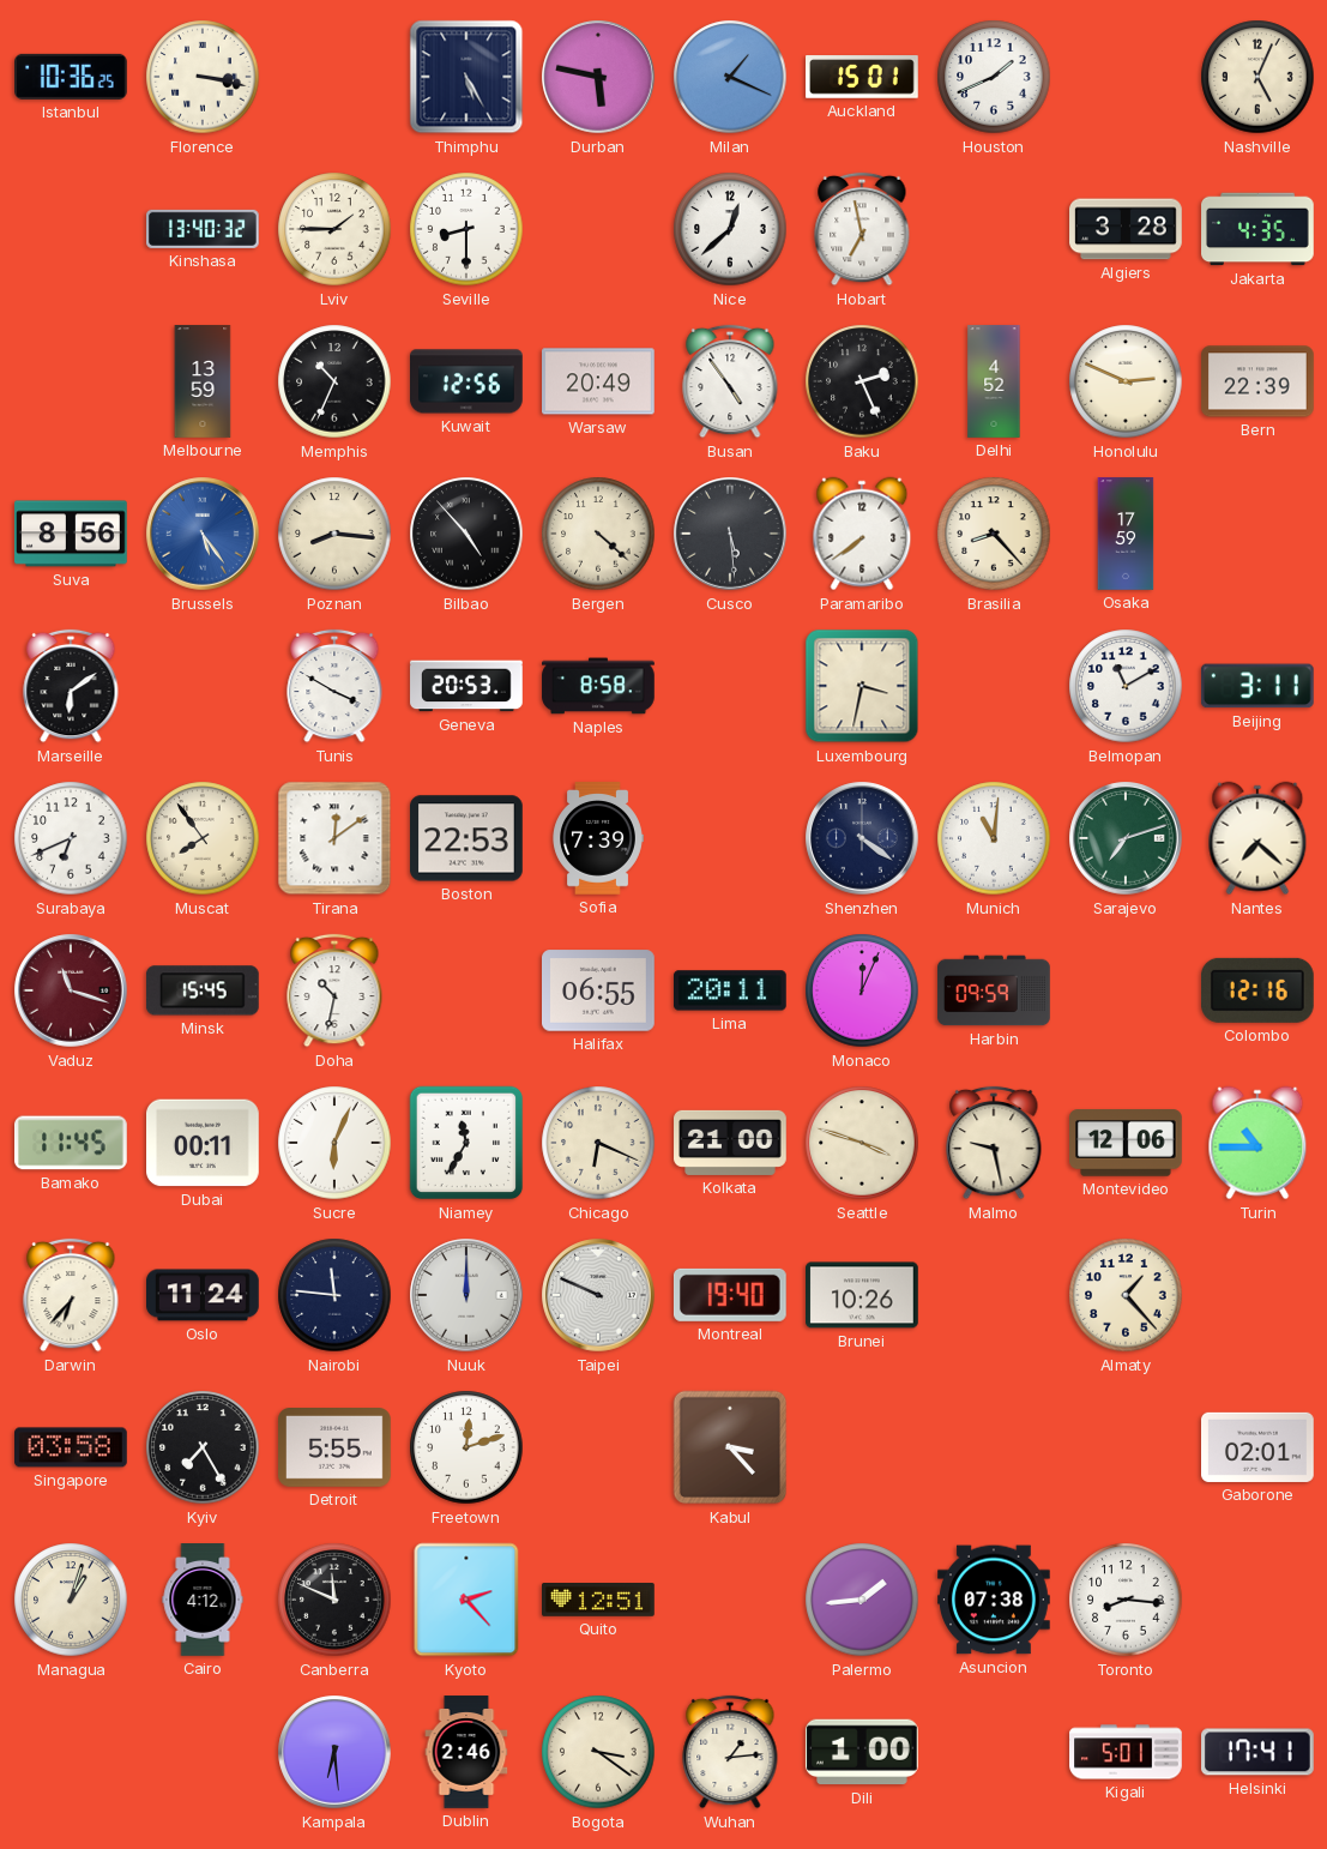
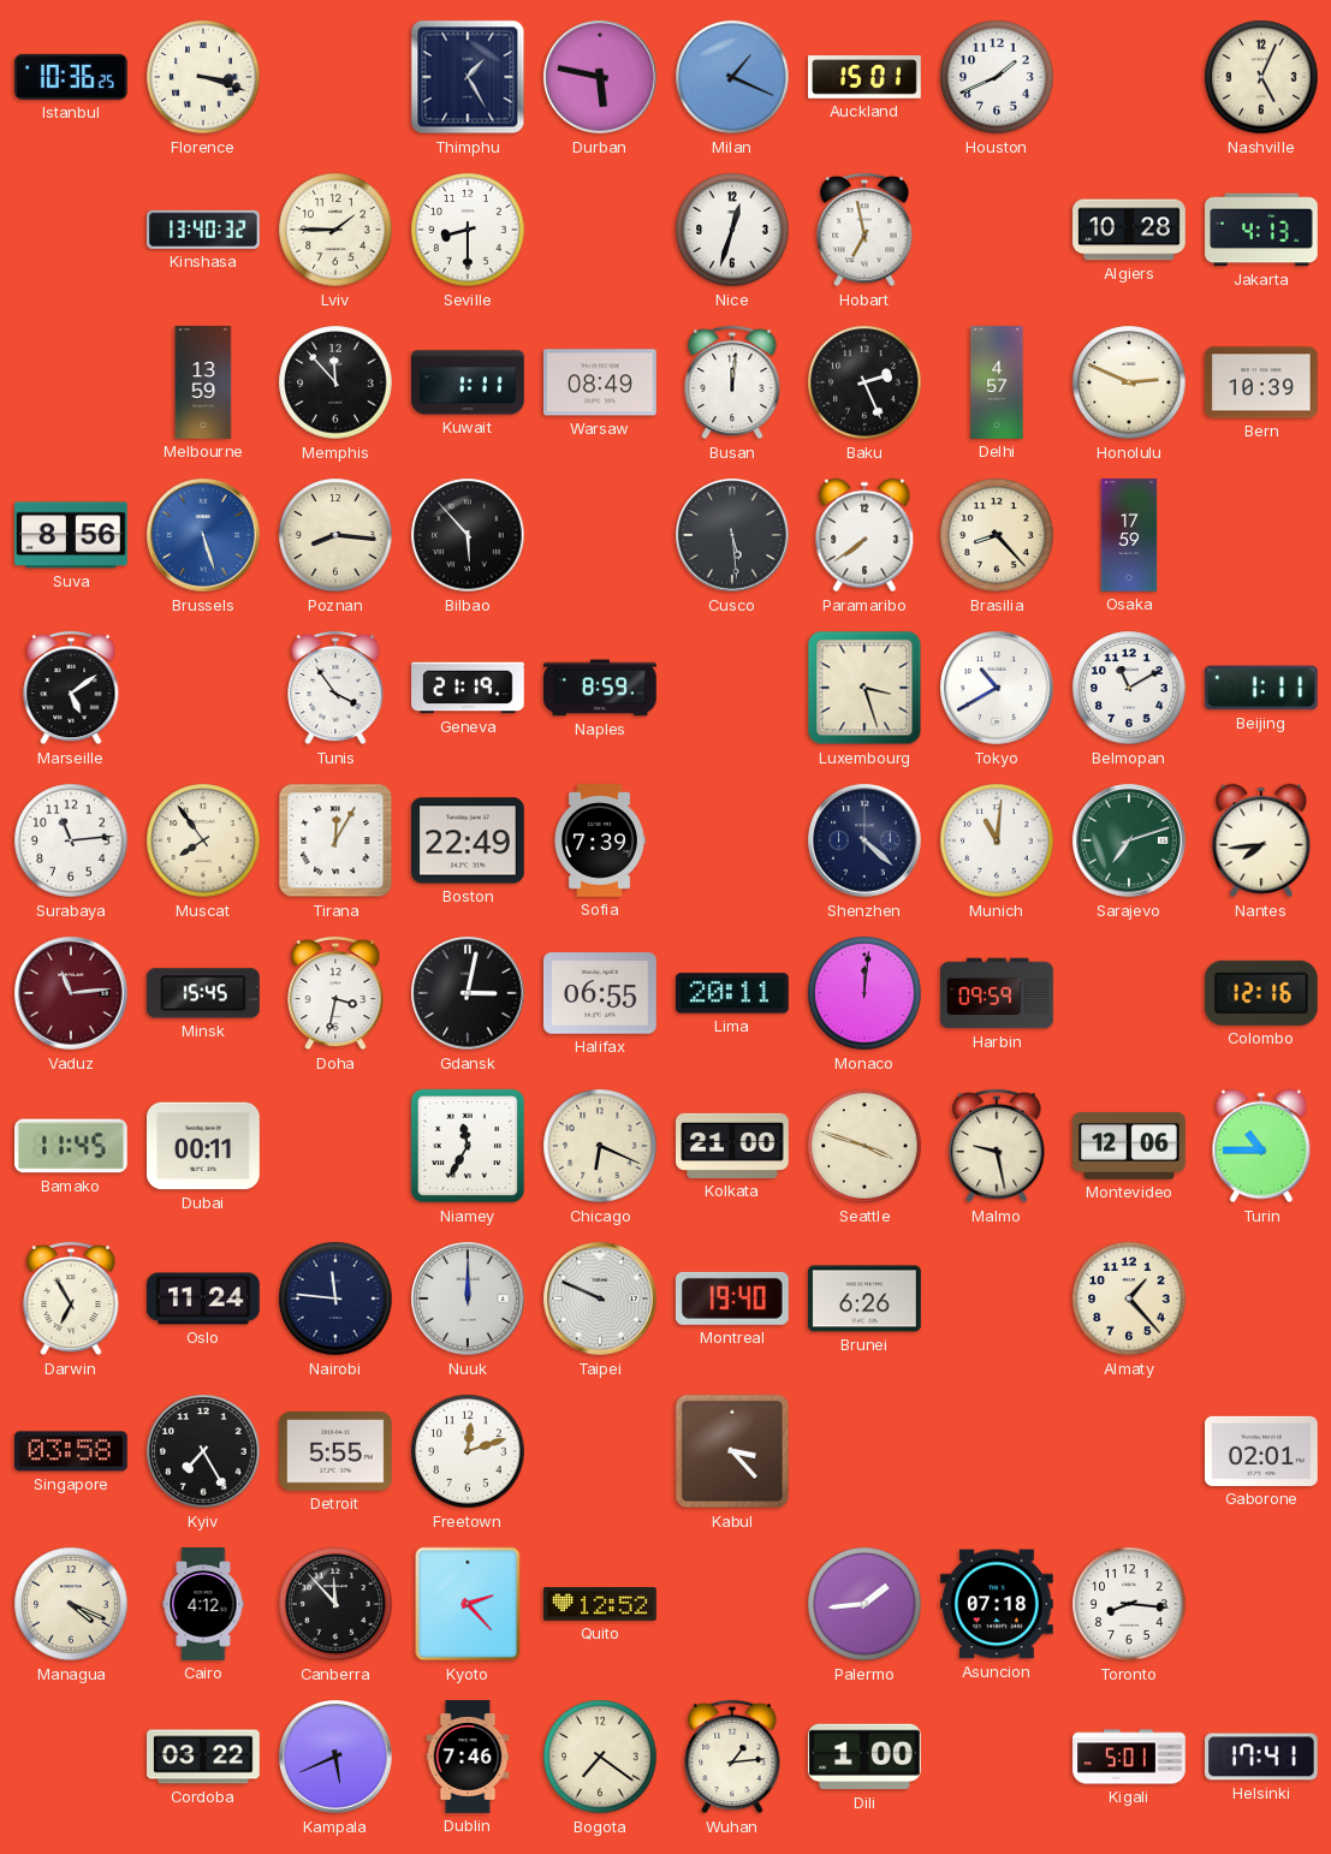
Florence: 3:17 -> 3:18
Thimphu: 5:25 -> 1:25
Nice: 12:38 -> 12:33
Algiers: 3:28 -> 10:28
Jakarta: 4:35 -> 4:13
Memphis: 10:34 -> 11:53
Kuwait: 12:56 -> 1:11
Warsaw: 20:49 -> 08:49
Busan: 4:54 -> 12:01
Delhi: 4:52 -> 4:57
Bern: 22:39 -> 10:39
Brussels: 5:24 -> 5:27
Bilbao: 4:53 -> 5:53
Bergen: 4:22 -> none
Marseille: 6:09 -> 5:09
Tunis: 3:50 -> 3:54
Geneva: 20:53 -> 21:19
Naples: 8:58 -> 8:59
Luxembourg: 3:32 -> 3:27
Tokyo: none -> 10:40
Beijing: 3:11 -> 1:11
Surabaya: 6:41 -> 11:14
Tirana: 12:09 -> 12:05
Boston: 22:53 -> 22:49
Shenzhen: 4:21 -> 4:22
Nantes: 7:22 -> 7:44
Vaduz: 11:18 -> 11:14
Doha: 10:32 -> 3:32
Gdansk: none -> 3:02
Monaco: 12:04 -> 12:01
Sucre: 6:04 -> none
Darwin: 6:37 -> 6:55
Brunei: 10:26 -> 6:26
Managua: 1:03 -> 4:19
Canberra: 11:49 -> 11:53
Quito: 12:51 -> 12:52
Asuncion: 07:38 -> 07:18
Cordoba: none -> 03:22
Kampala: 6:29 -> 5:41
Dublin: 2:46 -> 7:46
Bogota: 3:21 -> 7:21
